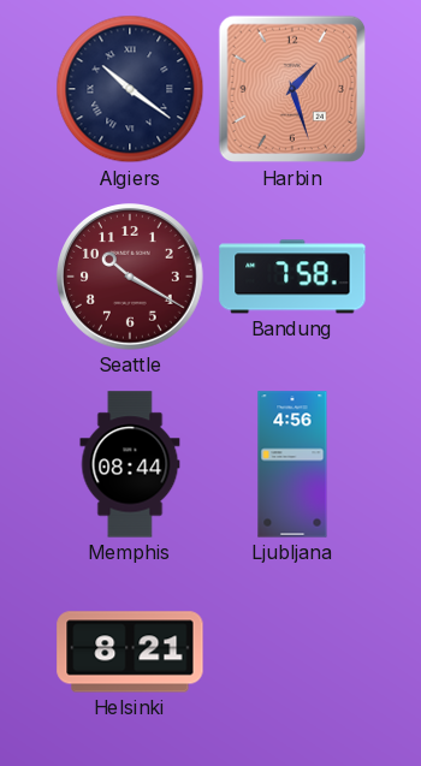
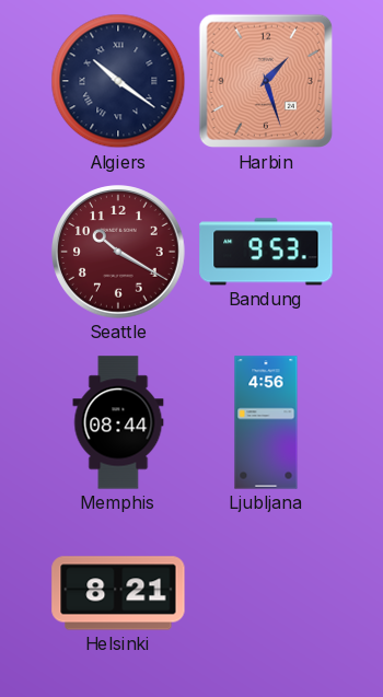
Bandung: 7:58 -> 9:53
